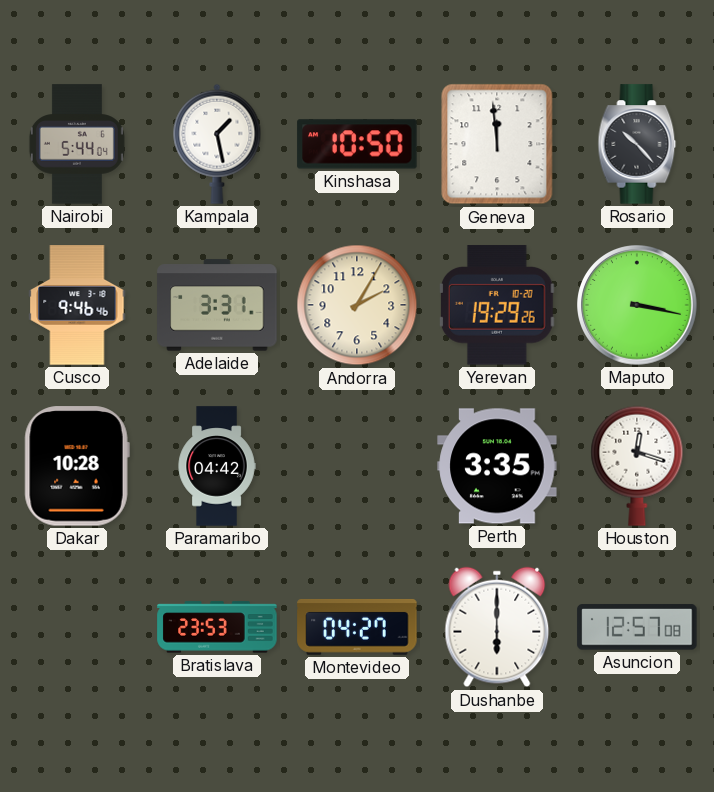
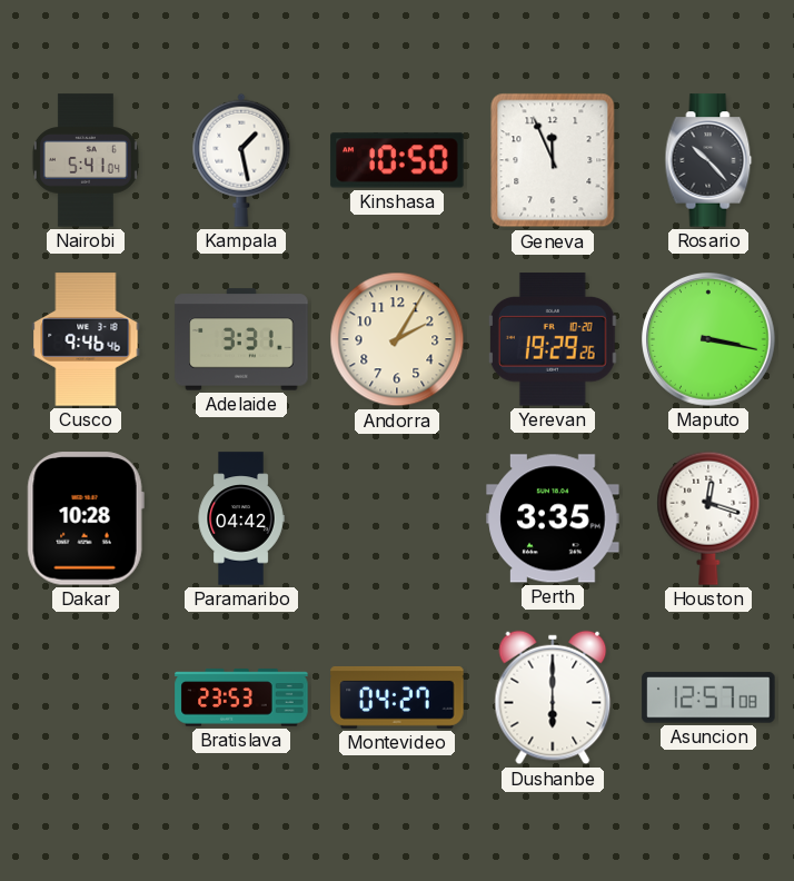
Nairobi: 5:44 -> 5:41
Geneva: 11:59 -> 11:56
